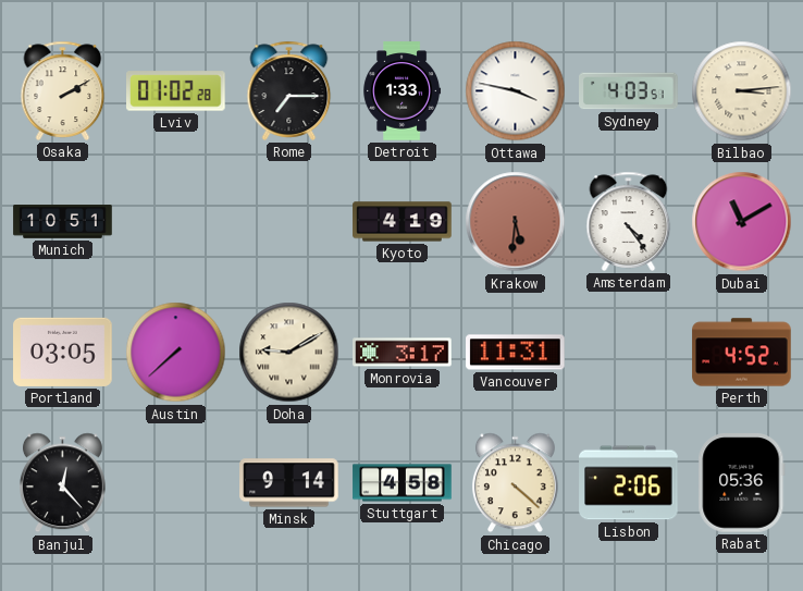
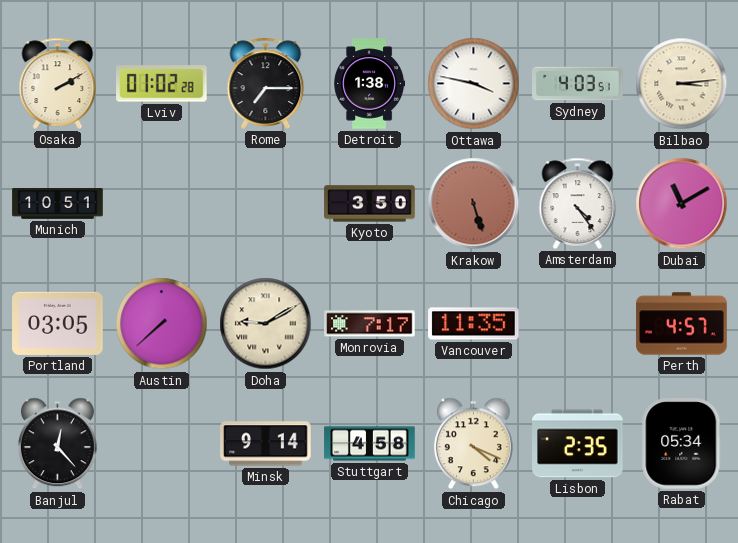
Detroit: 1:33 -> 1:38
Kyoto: 4:19 -> 3:50
Krakow: 5:31 -> 5:27
Monrovia: 3:17 -> 7:17
Vancouver: 11:31 -> 11:35
Perth: 4:52 -> 4:57
Chicago: 4:22 -> 4:19
Lisbon: 2:06 -> 2:35
Rabat: 05:36 -> 05:34
